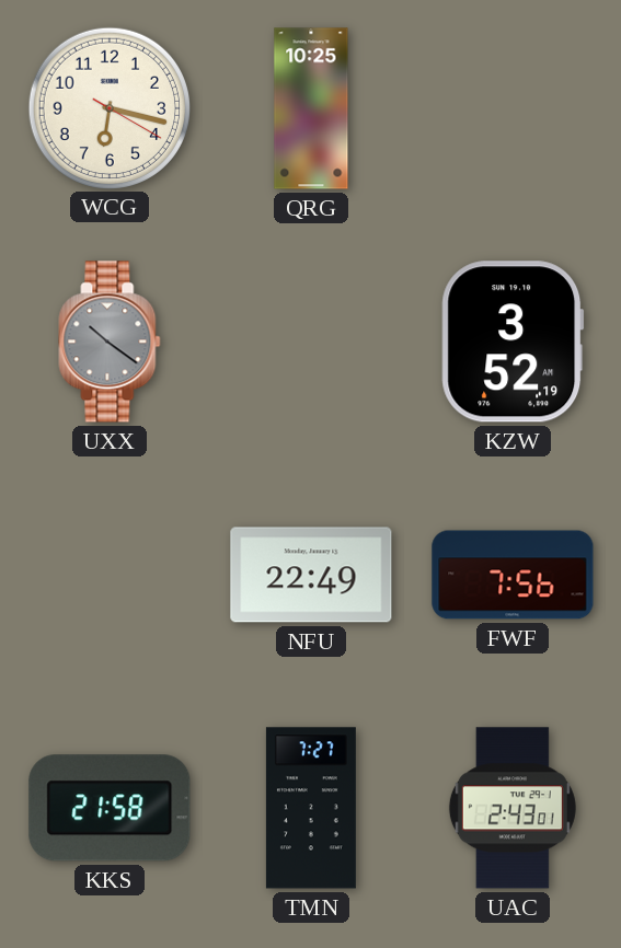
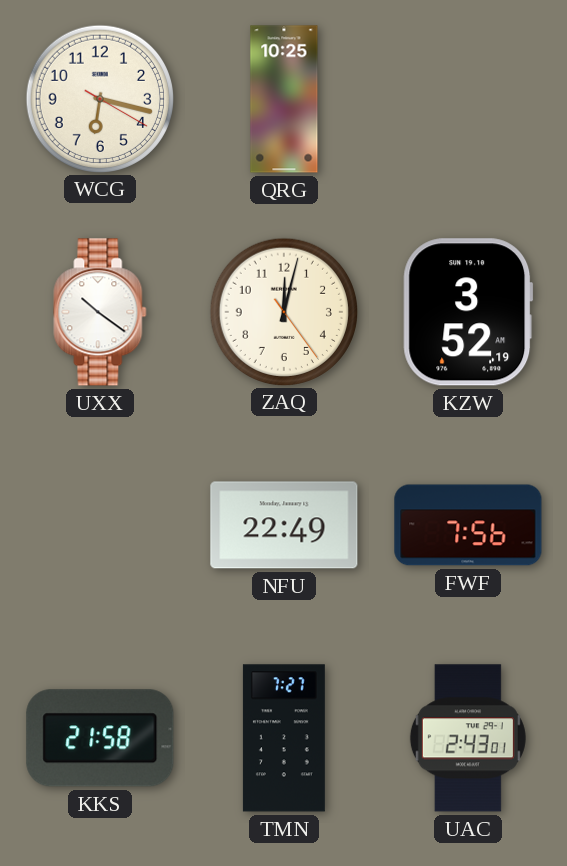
UXX dial: grey -> white
ZAQ: none -> 12:02
